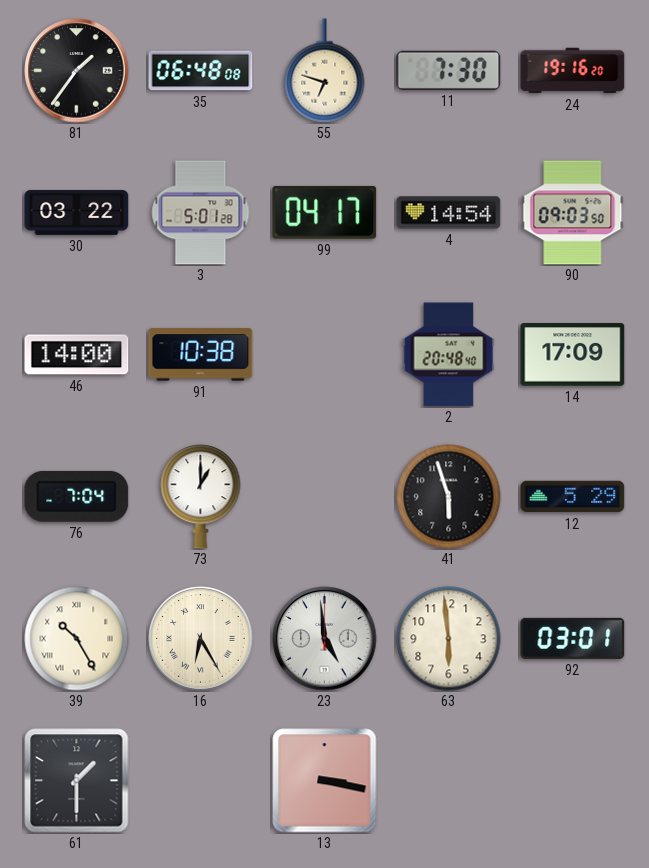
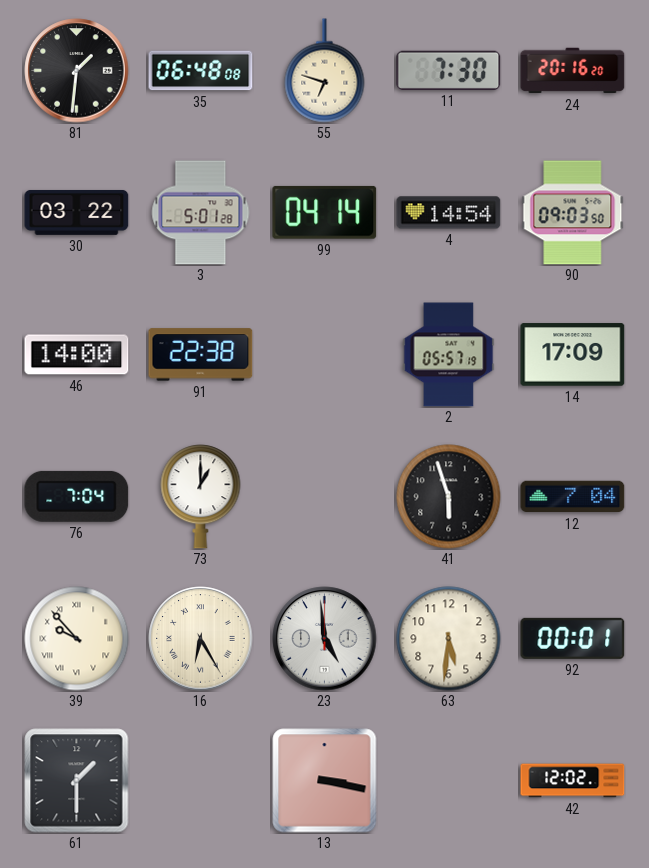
81: 1:36 -> 1:31
24: 19:16 -> 20:16
99: 04:17 -> 04:14
91: 10:38 -> 22:38
2: 20:48 -> 05:57
12: 5:29 -> 7:04
39: 10:25 -> 9:53
63: 5:59 -> 5:31
92: 03:01 -> 00:01
42: none -> 12:02
